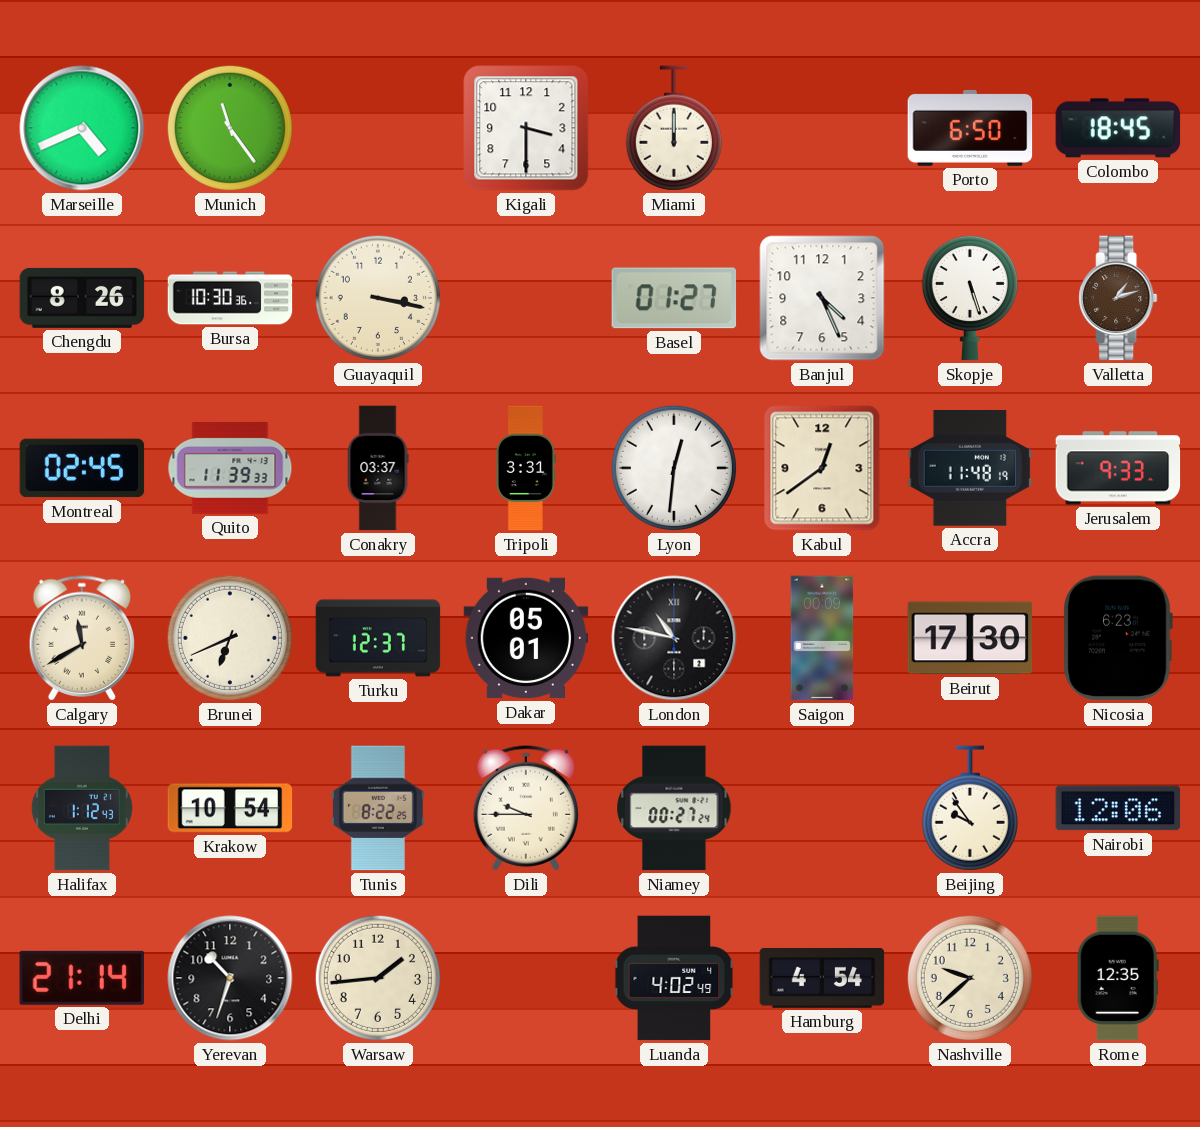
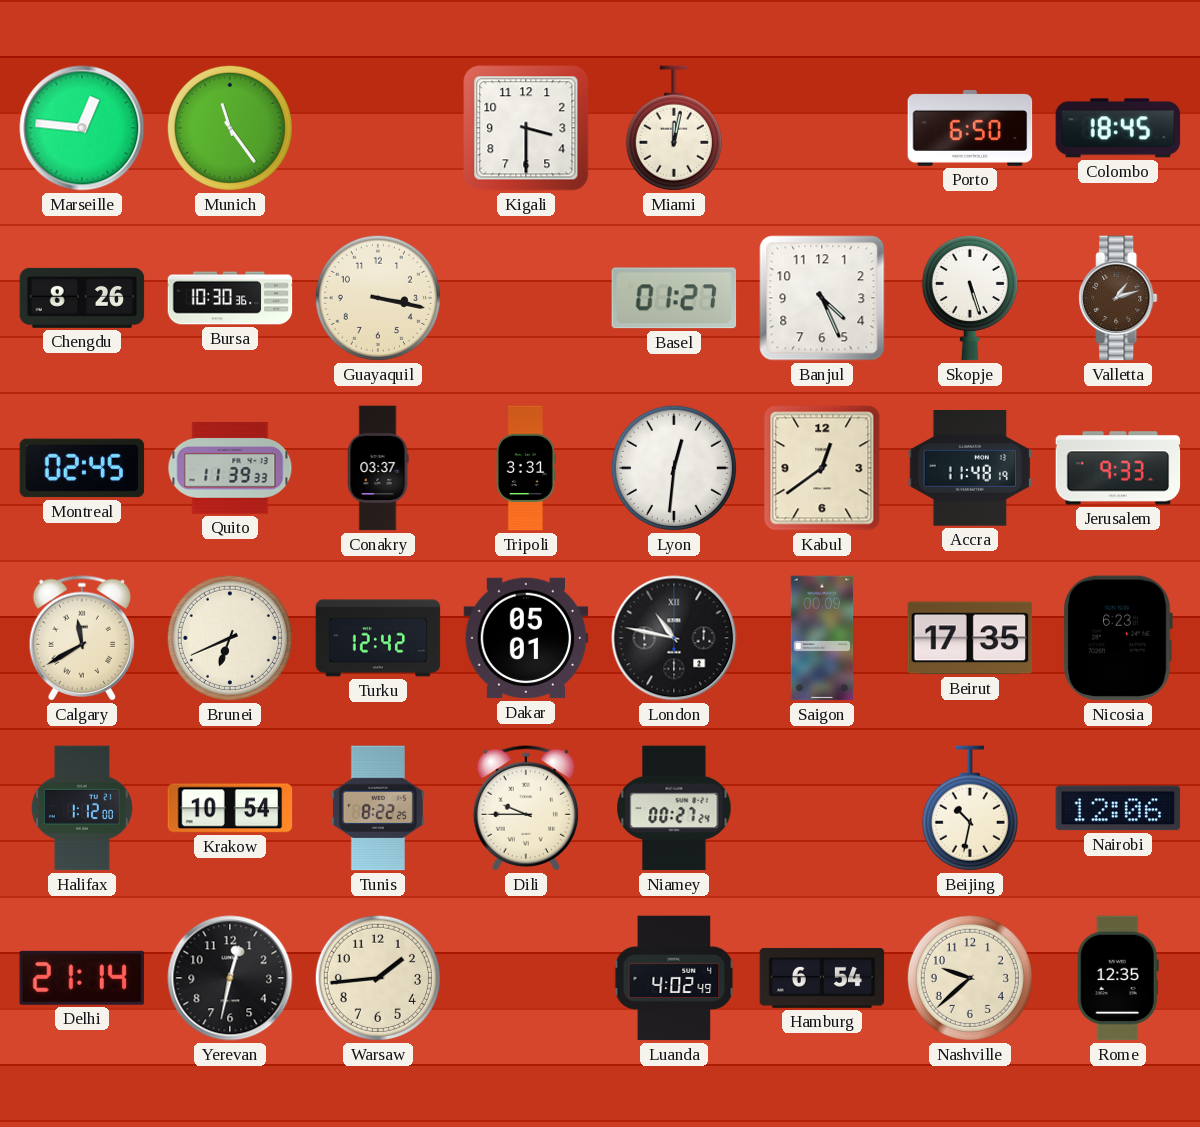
Marseille: 4:41 -> 12:46
Miami: 12:00 -> 12:02
Turku: 12:37 -> 12:42
Beirut: 17:30 -> 17:35
Halifax: 1:12:43 -> 1:12:00
Beijing: 9:54 -> 10:32
Yerevan: 10:33 -> 12:32
Hamburg: 4:54 -> 6:54
